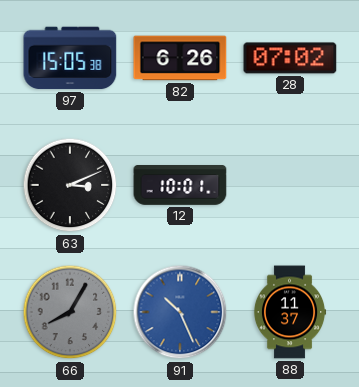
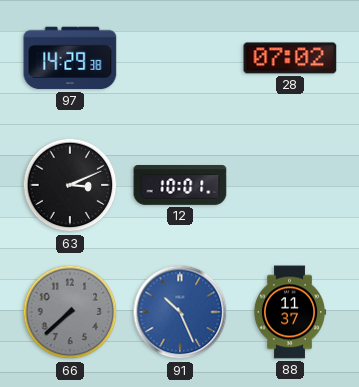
97: 15:05 -> 14:29
82: 6:26 -> none
66: 8:05 -> 7:38
